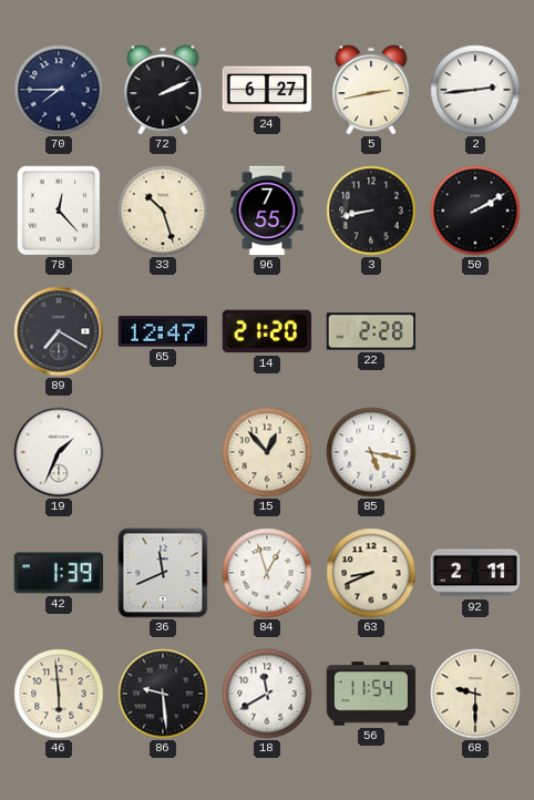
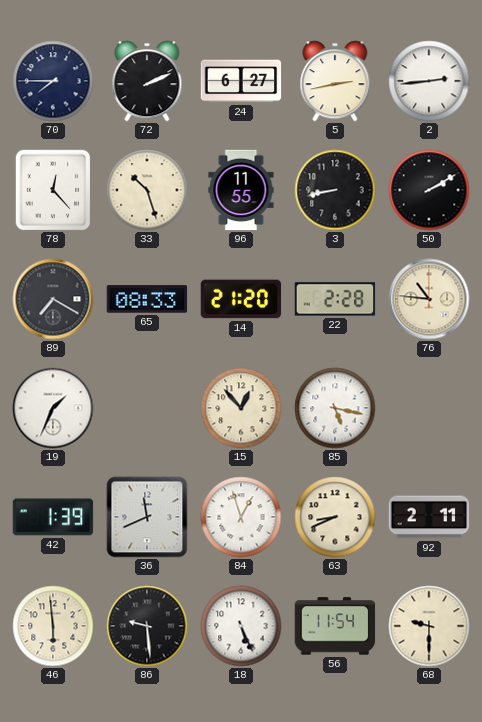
96: 7:55 -> 11:55
65: 12:47 -> 08:33
76: none -> 10:46
18: 11:40 -> 5:26
